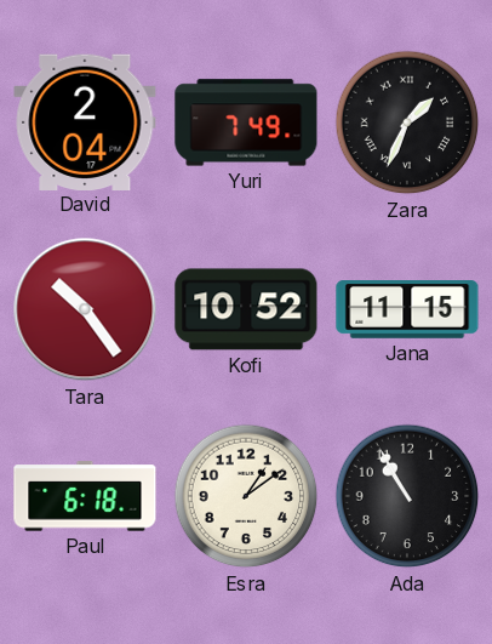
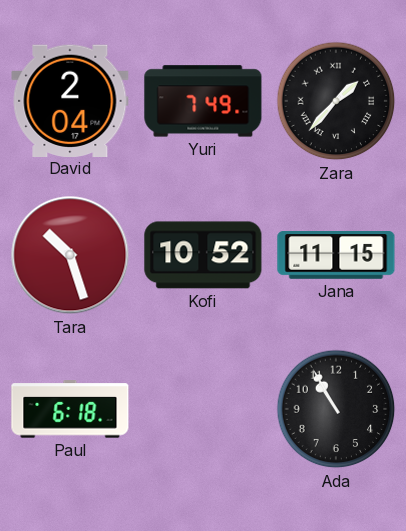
Zara: 1:34 -> 1:37
Tara: 10:24 -> 10:27
Esra: 1:09 -> none
